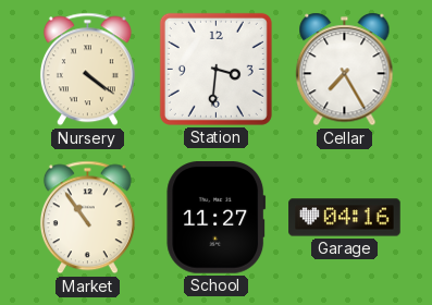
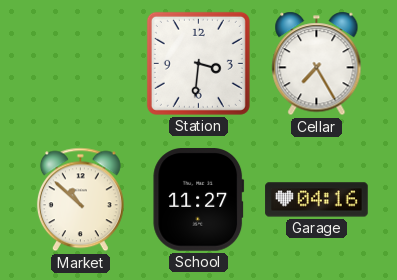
Nursery: 4:21 -> none
Market: 10:54 -> 10:52
